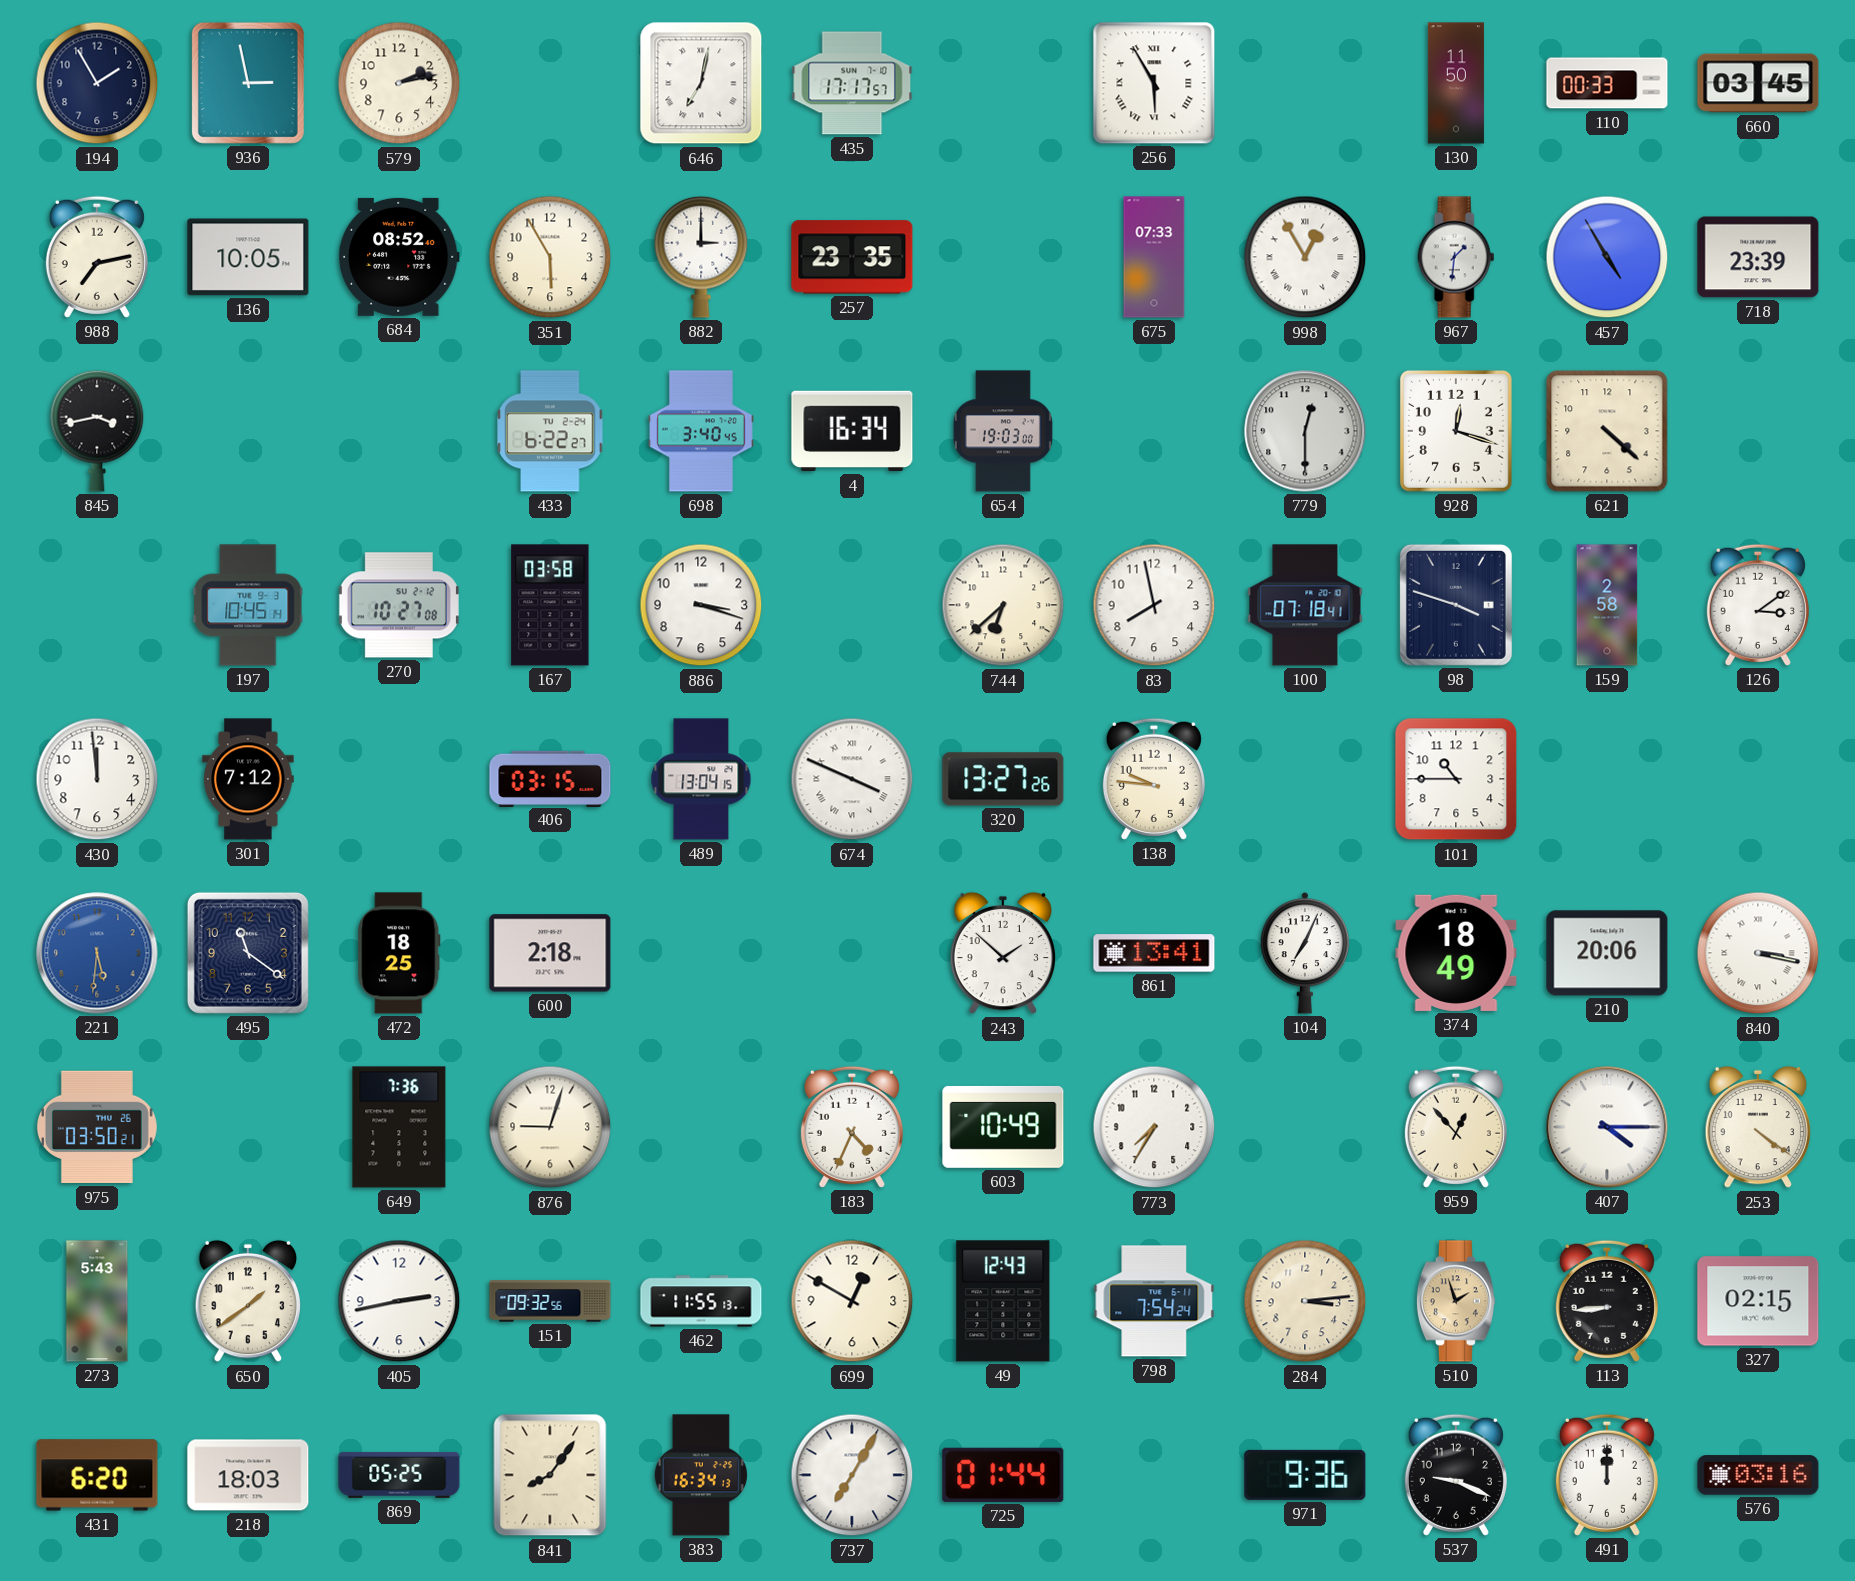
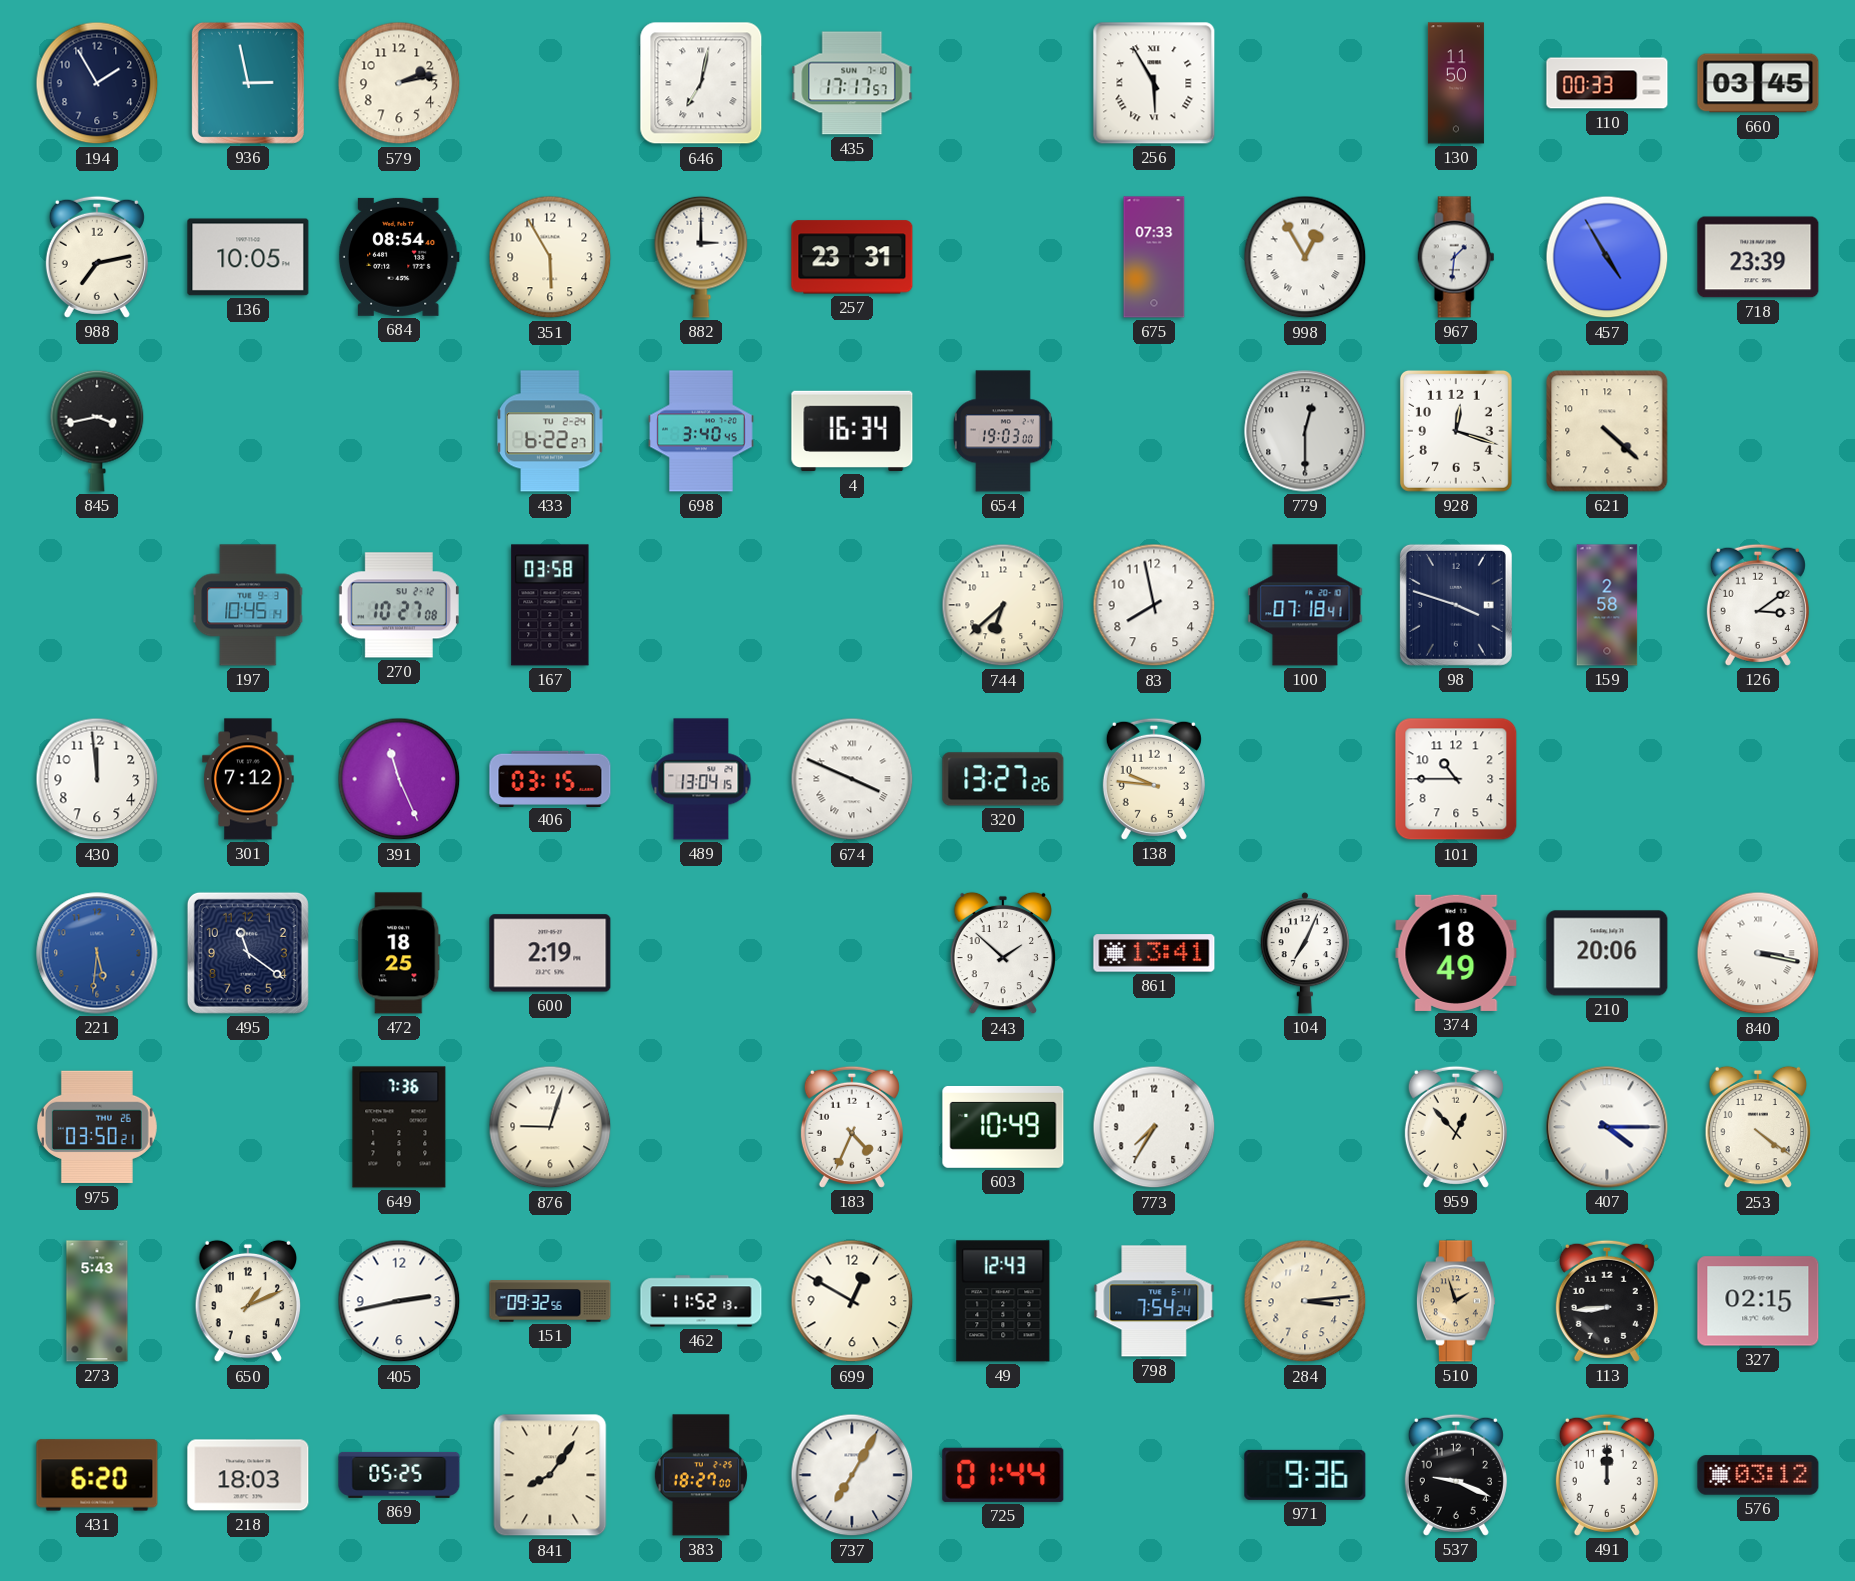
684: 08:52 -> 08:54
257: 23:35 -> 23:31
886: 3:18 -> none
391: none -> 11:26
600: 2:18 -> 2:19
650: 1:39 -> 1:11
462: 11:55 -> 11:52
383: 16:34 -> 18:27
576: 03:16 -> 03:12
